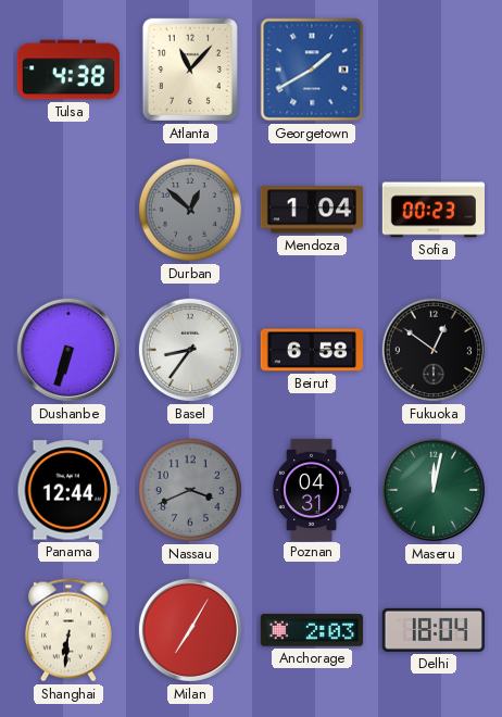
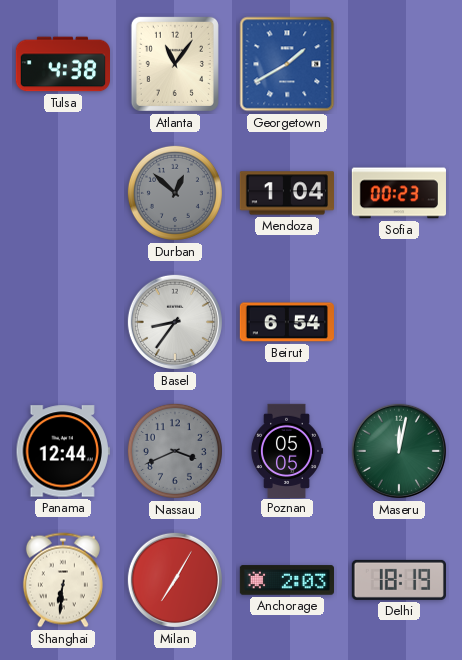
Atlanta: 11:07 -> 11:06
Dushanbe: 6:33 -> none
Beirut: 6:58 -> 6:54
Fukuoka: 12:51 -> none
Poznan: 04:31 -> 05:05
Delhi: 18:04 -> 18:19
